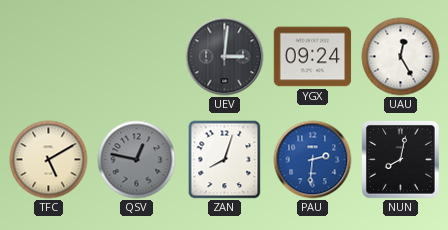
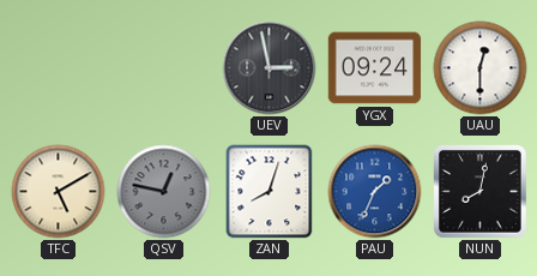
UEV: 3:01 -> 2:58
UAU: 12:25 -> 12:30
PAU: 2:31 -> 1:34
